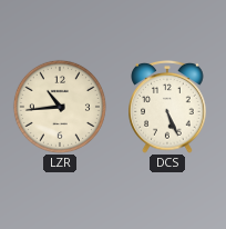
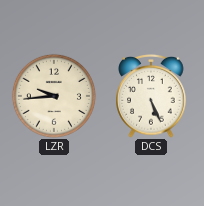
LZR: 10:44 -> 9:44
